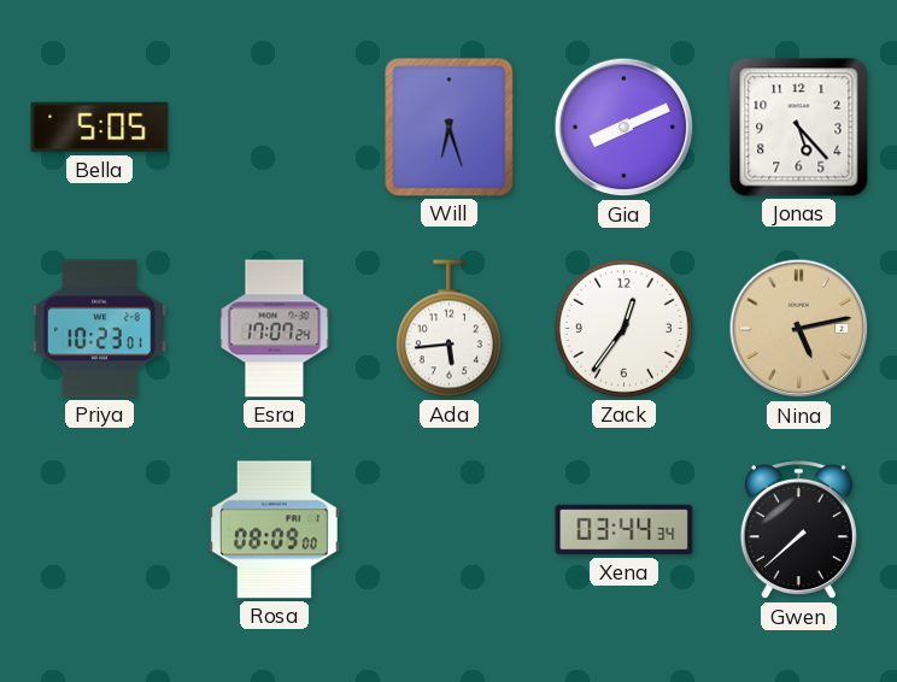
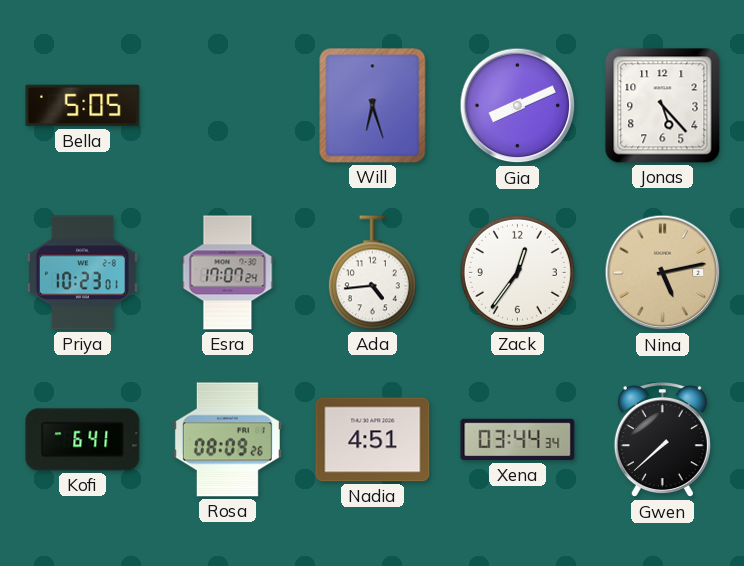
Ada: 5:44 -> 4:44
Kofi: none -> 6:41
Rosa: 08:09:00 -> 08:09:26
Nadia: none -> 4:51
